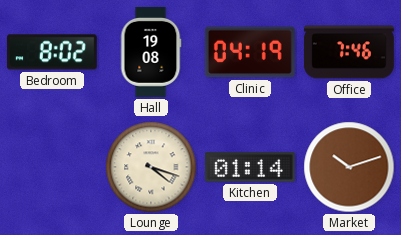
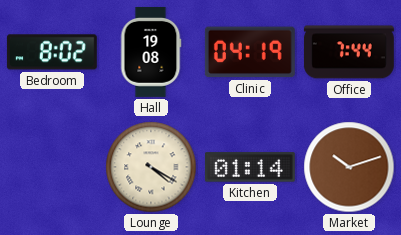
Office: 7:46 -> 7:44
Lounge: 4:18 -> 4:20
